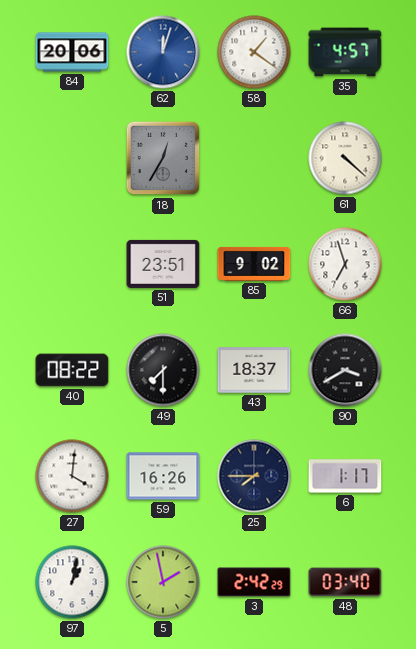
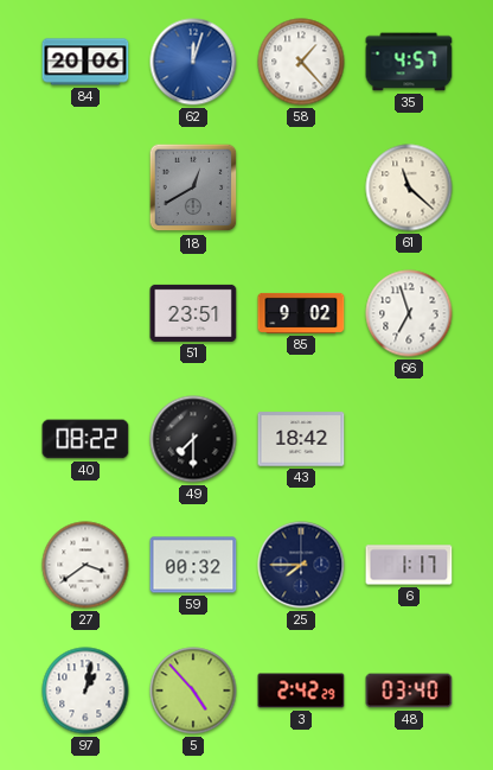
58: 1:21 -> 1:23
18: 12:35 -> 12:40
61: 4:22 -> 11:22
43: 18:37 -> 18:42
90: 3:40 -> none
27: 4:01 -> 3:39
59: 16:26 -> 00:32
5: 1:58 -> 4:53
